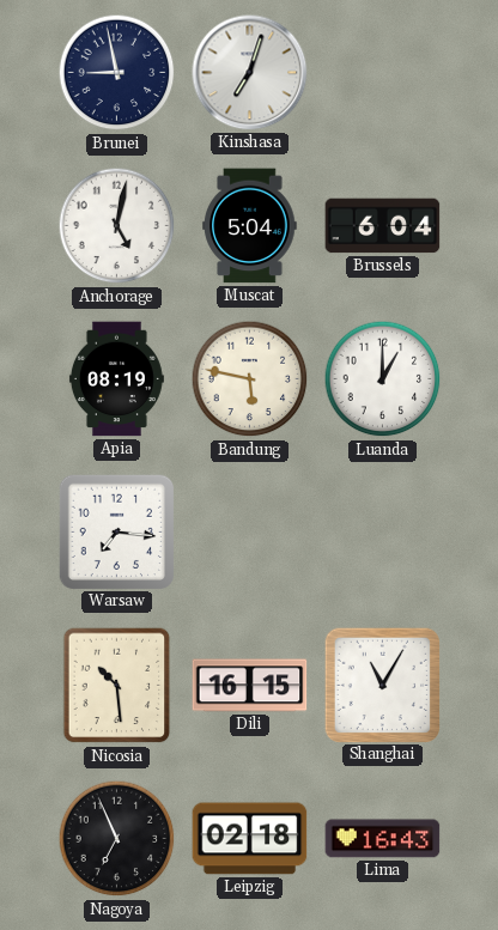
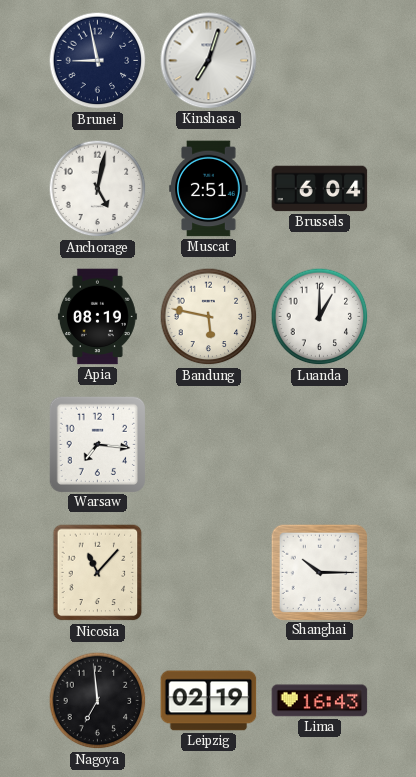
Muscat: 5:04 -> 2:51
Nicosia: 10:29 -> 11:07
Dili: 16:15 -> none
Shanghai: 11:05 -> 10:15
Nagoya: 6:56 -> 6:59
Leipzig: 02:18 -> 02:19
